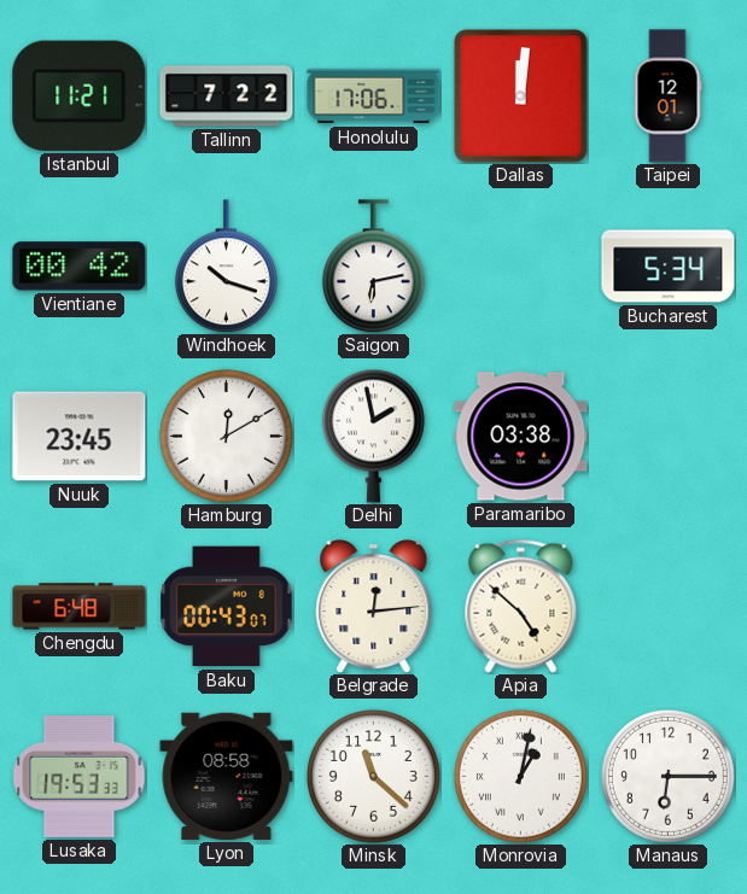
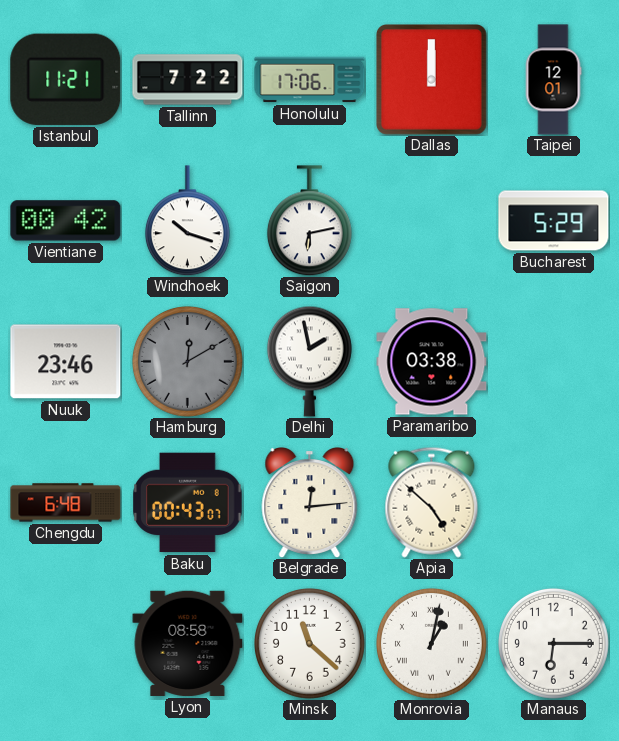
Dallas: 12:01 -> 12:00
Bucharest: 5:34 -> 5:29
Nuuk: 23:45 -> 23:46
Hamburg dial: white -> grey
Lusaka: 19:53 -> none
